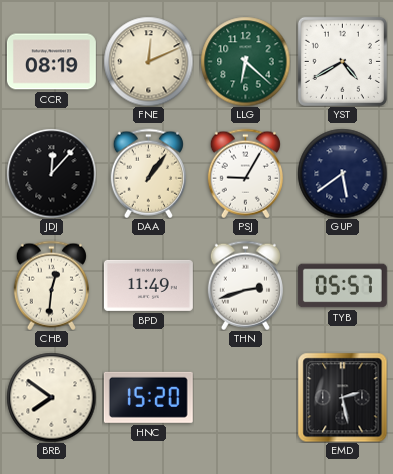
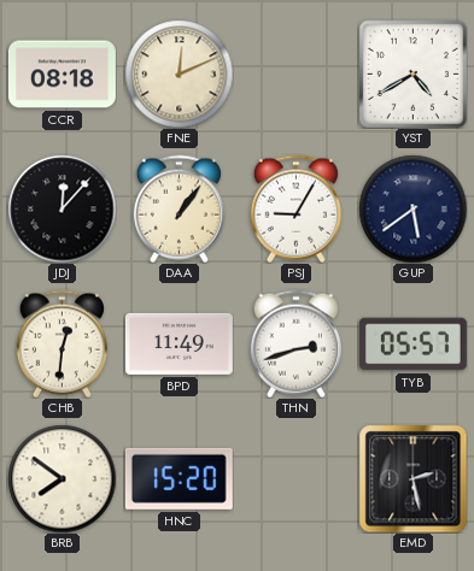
CCR: 08:19 -> 08:18
LLG: 6:22 -> none
